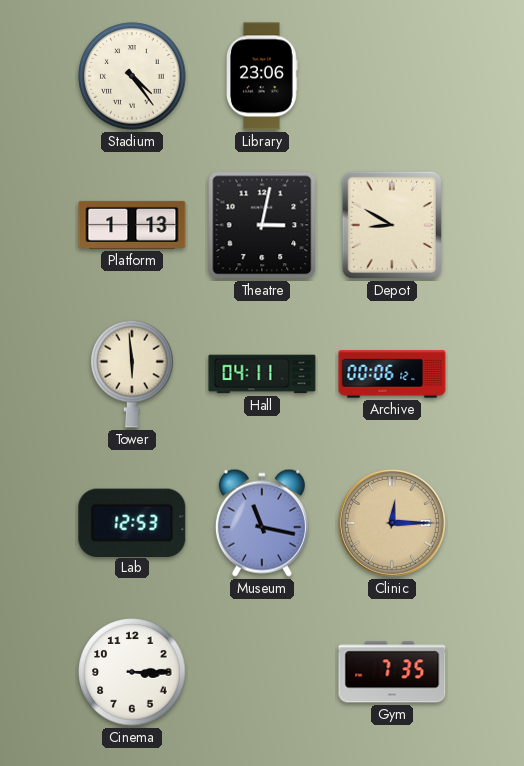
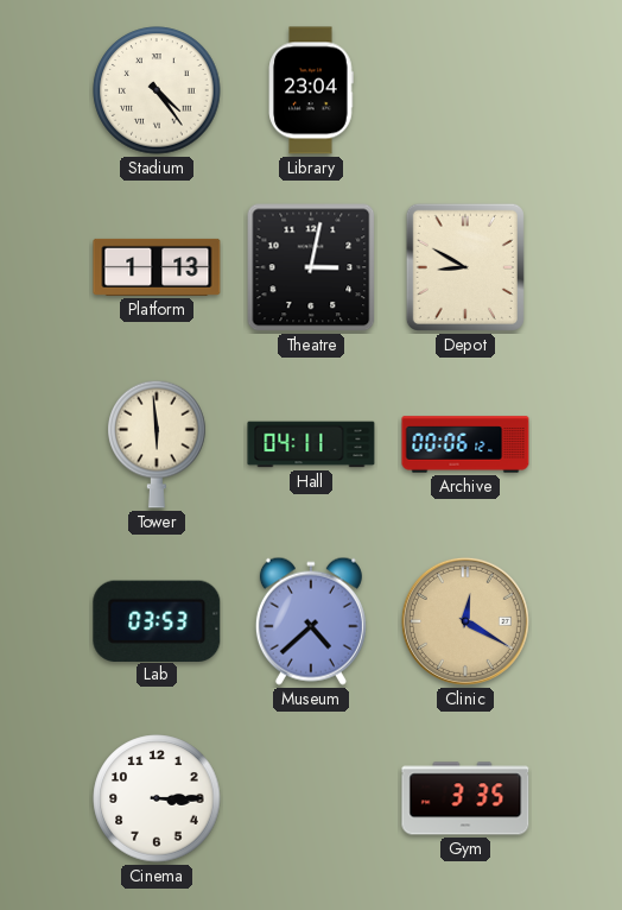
Library: 23:06 -> 23:04
Lab: 12:53 -> 03:53
Museum: 11:17 -> 4:38
Clinic: 12:15 -> 12:20
Gym: 7:35 -> 3:35
